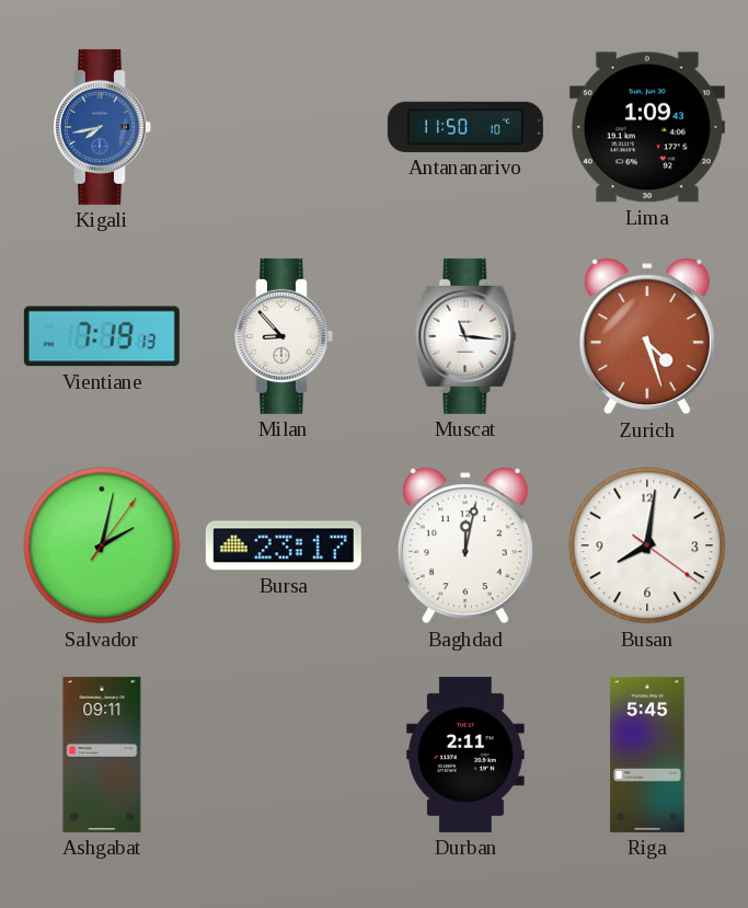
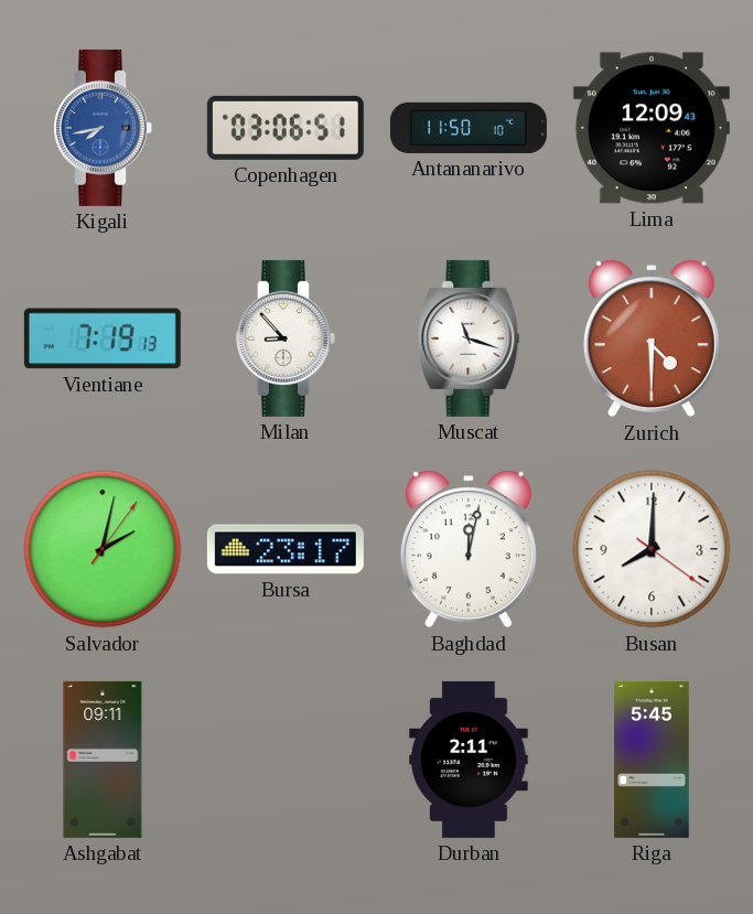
Copenhagen: none -> 03:06
Lima: 1:09 -> 12:09
Muscat: 11:16 -> 11:18
Zurich: 4:27 -> 4:30
Busan: 8:01 -> 8:00
